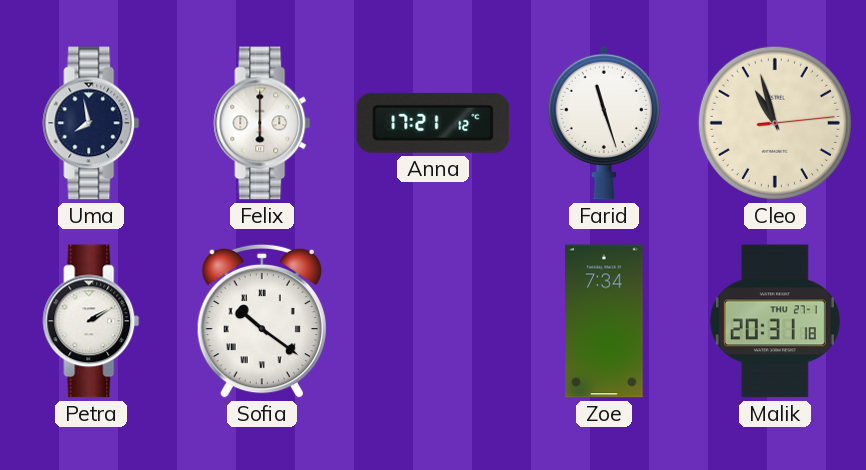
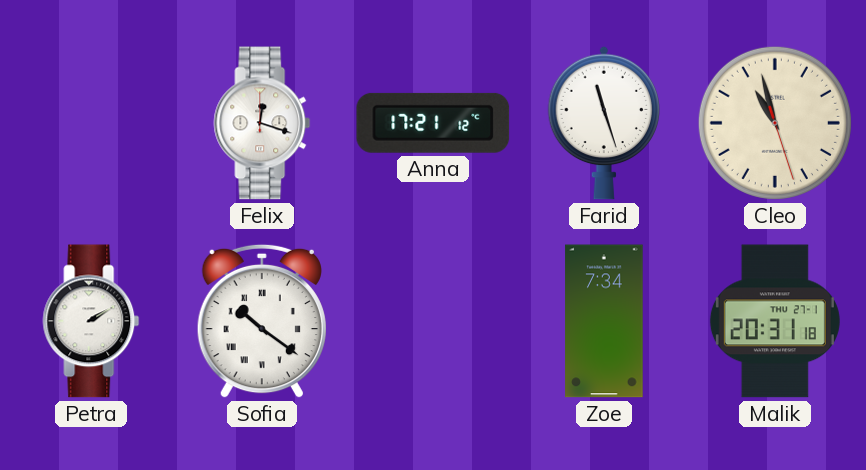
Uma: 7:58 -> none
Felix: 6:00 -> 12:18
Cleo: 10:57:14 -> 10:57:27
